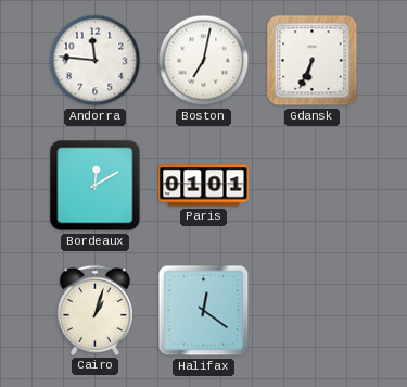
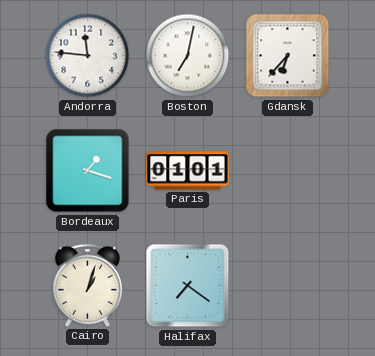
Gdansk: 6:34 -> 6:37
Bordeaux: 12:10 -> 1:18
Halifax: 12:21 -> 7:21
